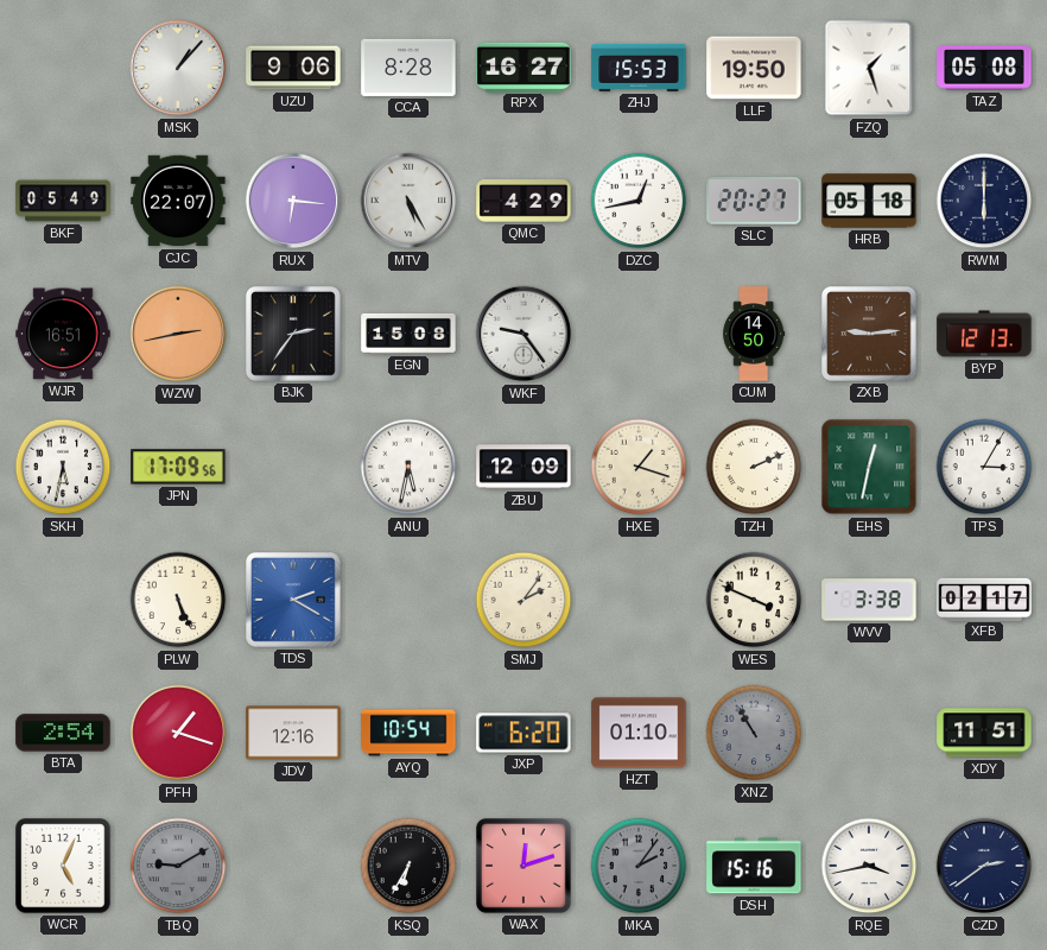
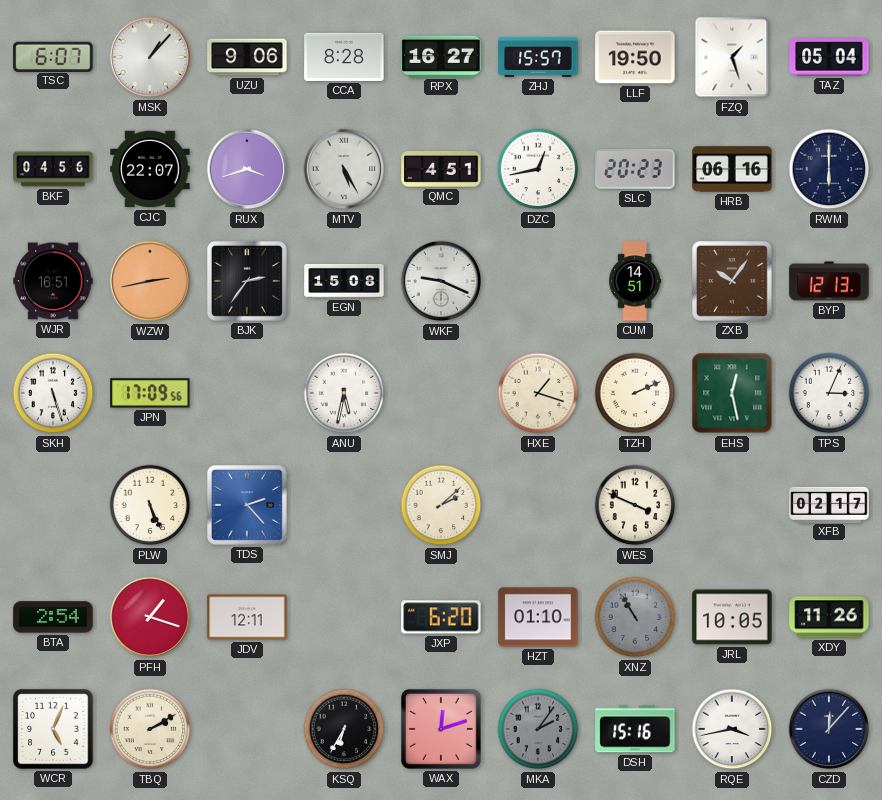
TSC: none -> 6:07
ZHJ: 15:53 -> 15:57
TAZ: 05:08 -> 05:04
BKF: 05:49 -> 04:56
RUX: 6:16 -> 3:42
QMC: 4:29 -> 4:51
SLC: 20:27 -> 20:23
HRB: 05:18 -> 06:16
WKF: 9:24 -> 9:19
CUM: 14:50 -> 14:51
ZXB: 9:14 -> 10:06
SKH: 5:32 -> 5:27
ZBU: 12:09 -> none
EHS: 12:32 -> 12:28
TPS: 3:05 -> 3:04
TDS: 2:20 -> 2:23
SMJ: 2:06 -> 2:08
WVV: 3:38 -> none
JDV: 12:16 -> 12:11
AYQ: 10:54 -> none
JRL: none -> 10:05
XDY: 11:51 -> 11:26
TBQ: 9:10 -> 2:10
TBQ dial: grey -> cream
CZD: 2:39 -> 12:07
